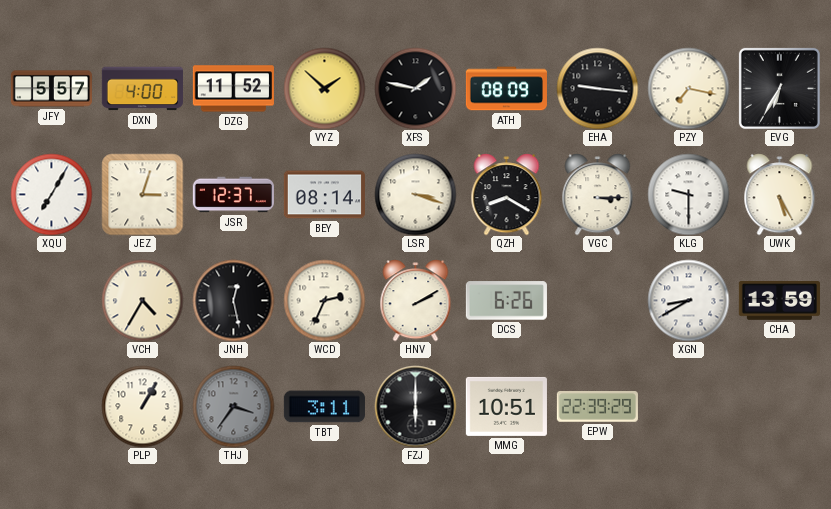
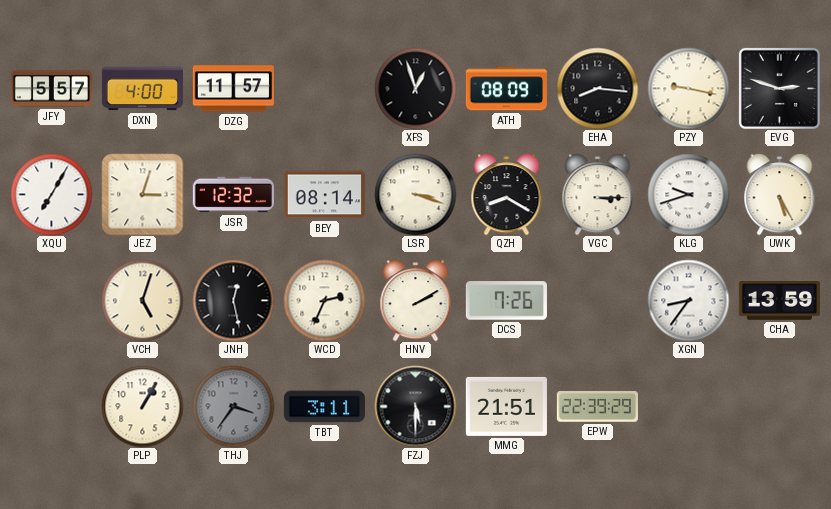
DZG: 11:52 -> 11:57
VYZ: 1:52 -> none
XFS: 1:47 -> 12:57
EHA: 9:16 -> 8:16
PZY: 7:17 -> 9:17
EVG: 6:35 -> 2:48
JSR: 12:37 -> 12:32
KLG: 9:30 -> 9:42
VCH: 4:35 -> 5:03
DCS: 6:26 -> 7:26
XGN: 8:40 -> 8:36
FZJ: 6:00 -> 5:30
MMG: 10:51 -> 21:51
